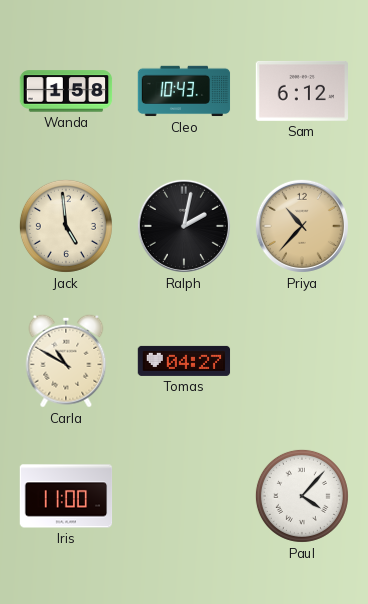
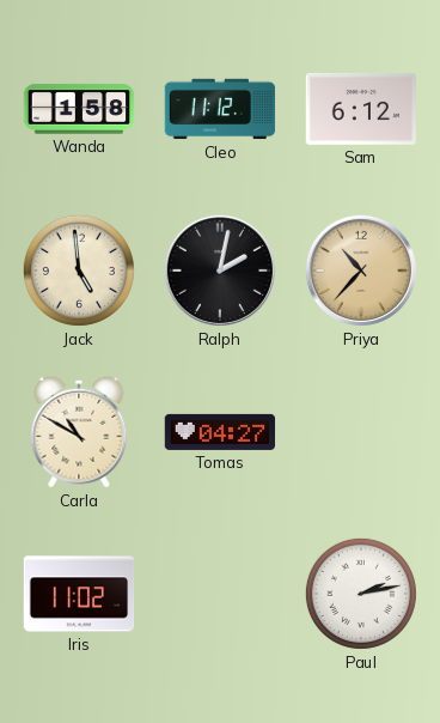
Cleo: 10:43 -> 11:12
Iris: 11:00 -> 11:02
Paul: 4:07 -> 2:13
